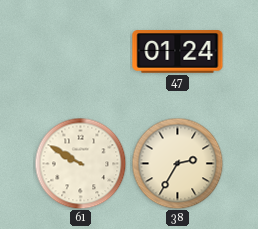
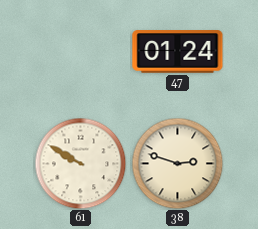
38: 2:35 -> 2:48
